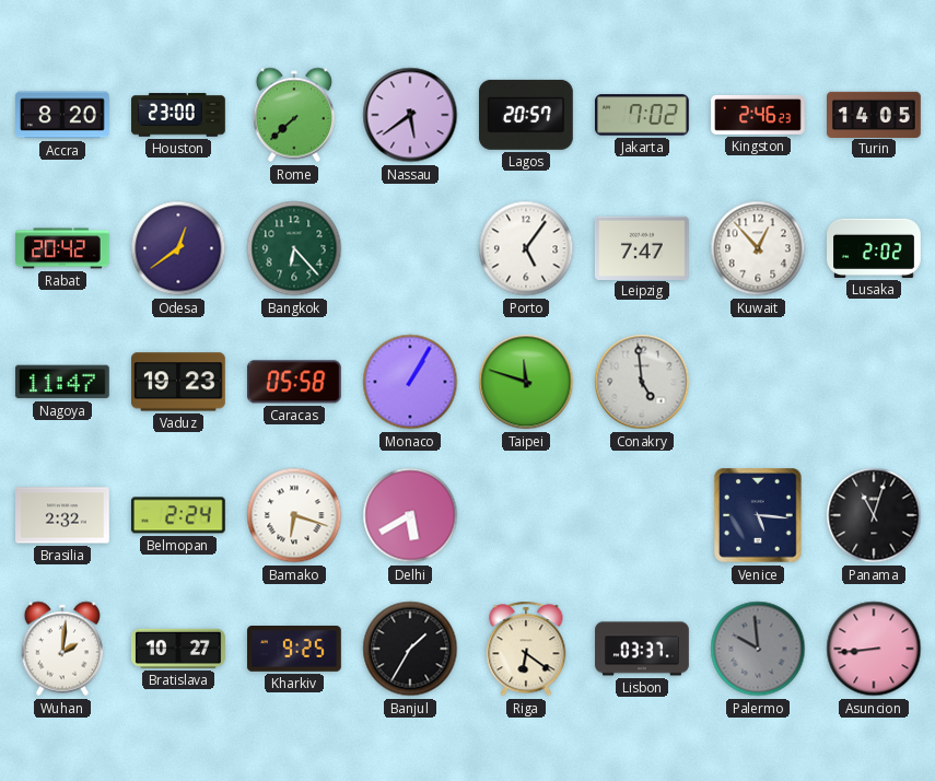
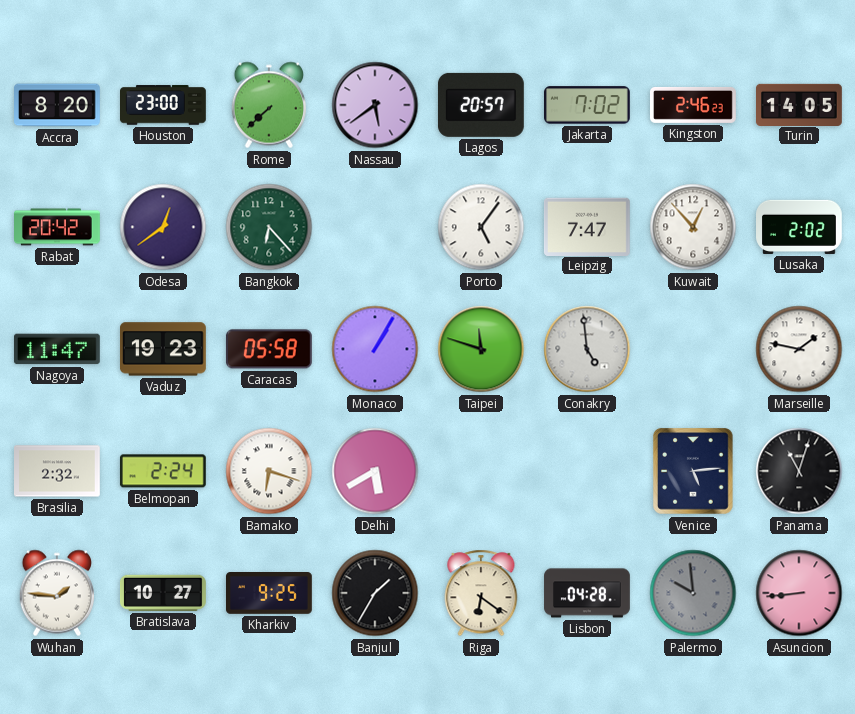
Marseille: none -> 1:47
Venice: 5:16 -> 5:14
Wuhan: 2:01 -> 1:46
Lisbon: 03:37 -> 04:28
